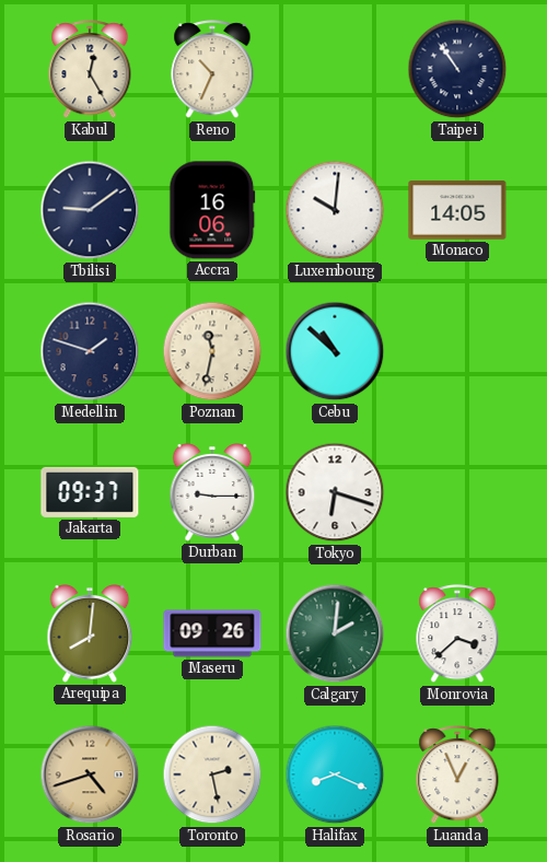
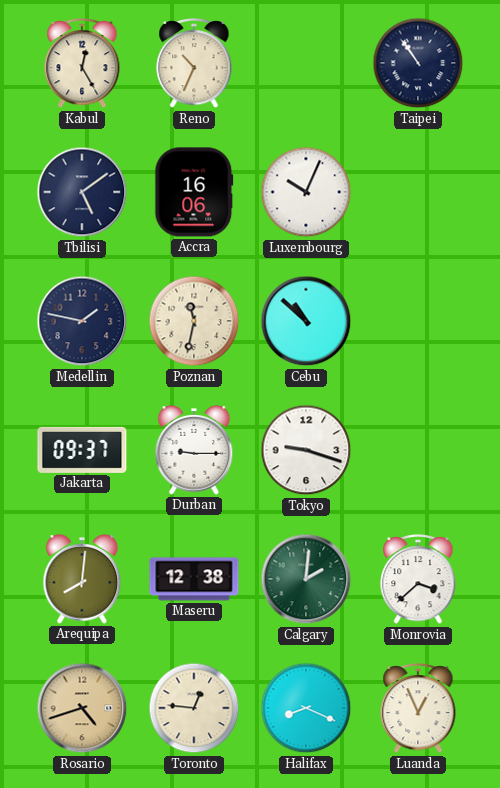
Tbilisi: 9:09 -> 5:09
Luxembourg: 10:01 -> 10:04
Monaco: 14:05 -> none
Medellin: 1:48 -> 1:47
Tokyo: 6:18 -> 9:18
Maseru: 09:26 -> 12:38
Toronto: 2:28 -> 12:46
